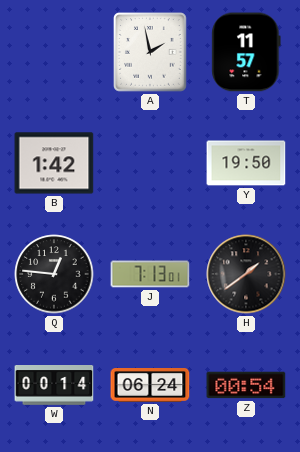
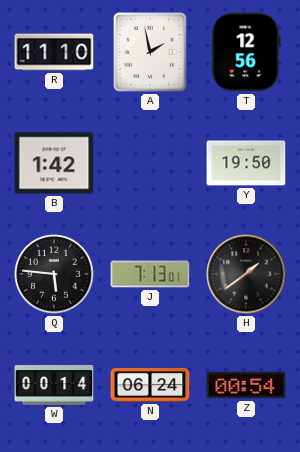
R: none -> 11:10
T: 11:57 -> 12:56
Q: 12:46 -> 5:46
